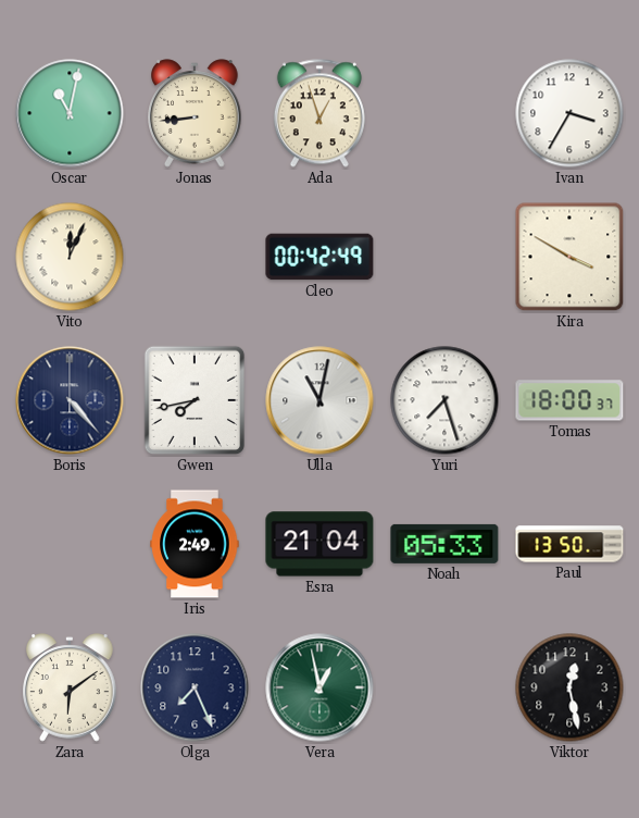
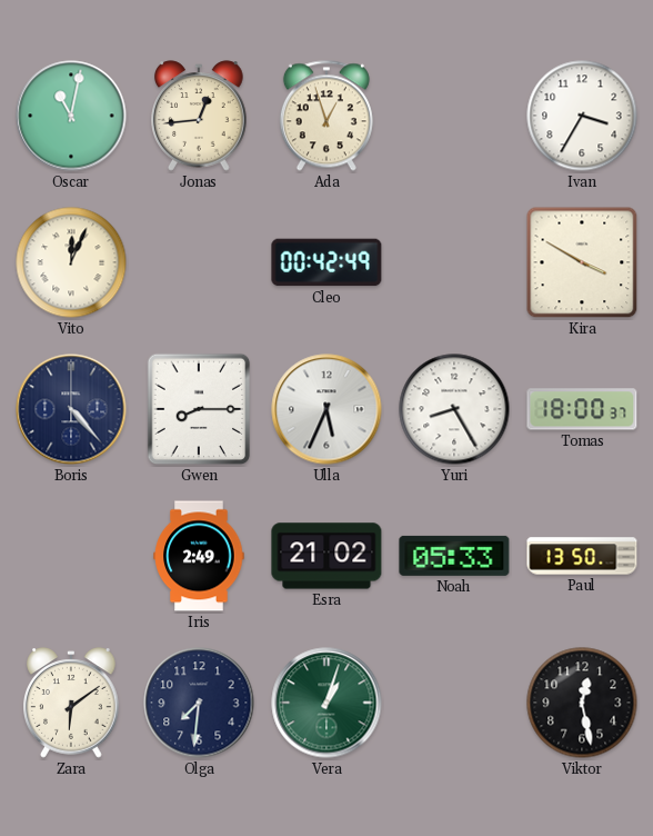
Jonas: 8:44 -> 12:44
Gwen: 7:43 -> 8:15
Ulla: 11:02 -> 5:34
Yuri: 7:27 -> 8:25
Esra: 21:04 -> 21:02
Olga: 7:26 -> 7:31
Vera: 12:58 -> 1:03
